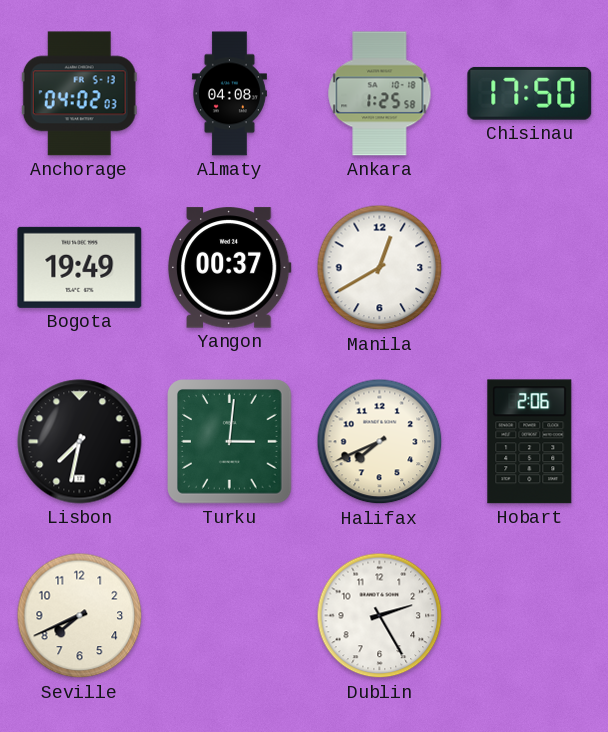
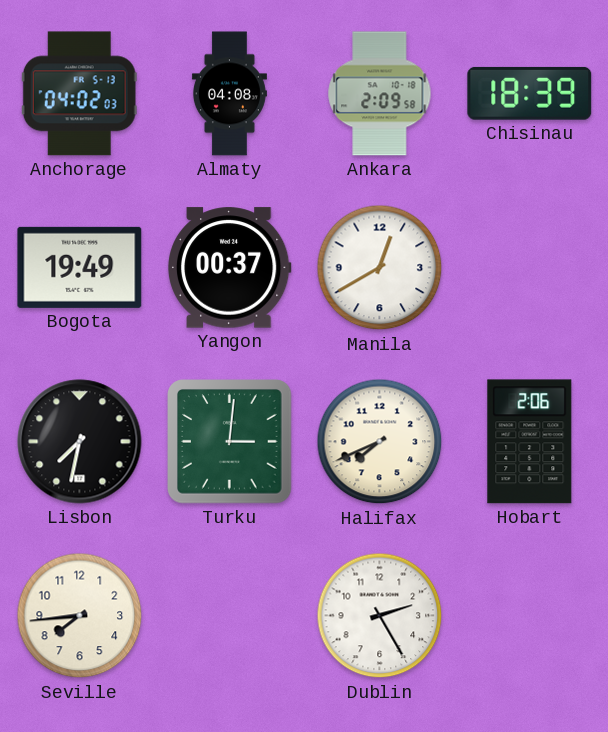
Ankara: 1:25 -> 2:09
Chisinau: 17:50 -> 18:39
Seville: 7:41 -> 7:44
